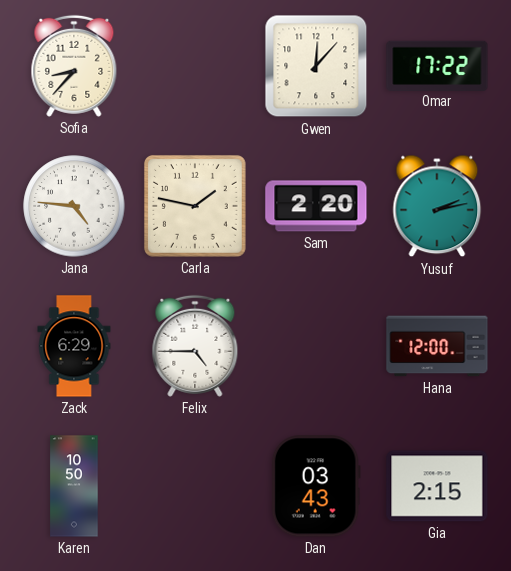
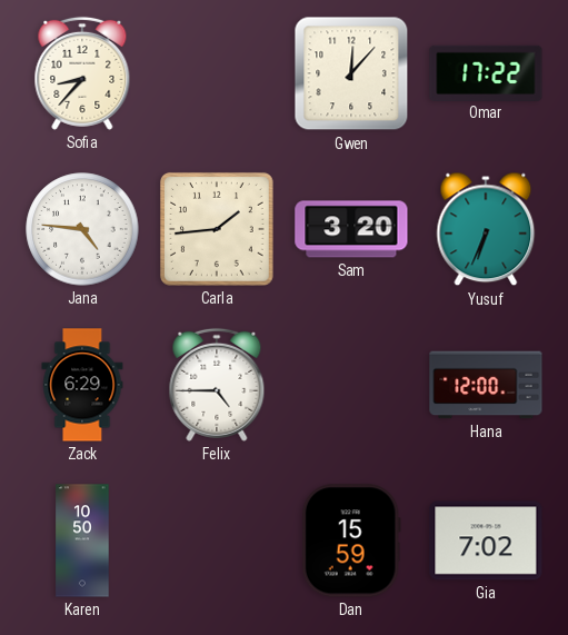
Carla: 1:47 -> 1:44
Sam: 2:20 -> 3:20
Yusuf: 2:13 -> 6:34
Dan: 03:43 -> 15:59
Gia: 2:15 -> 7:02
